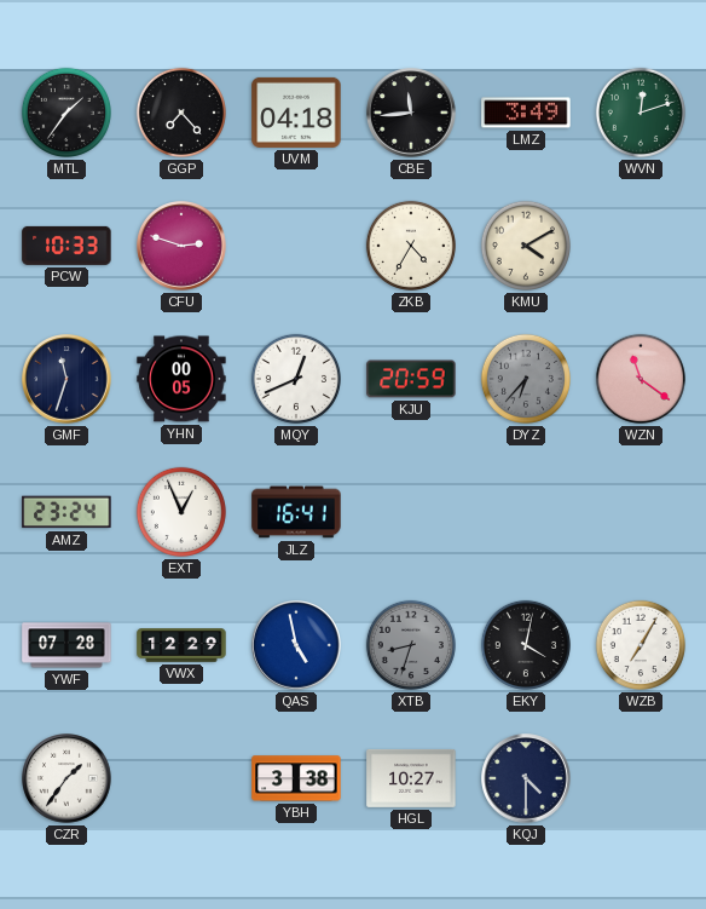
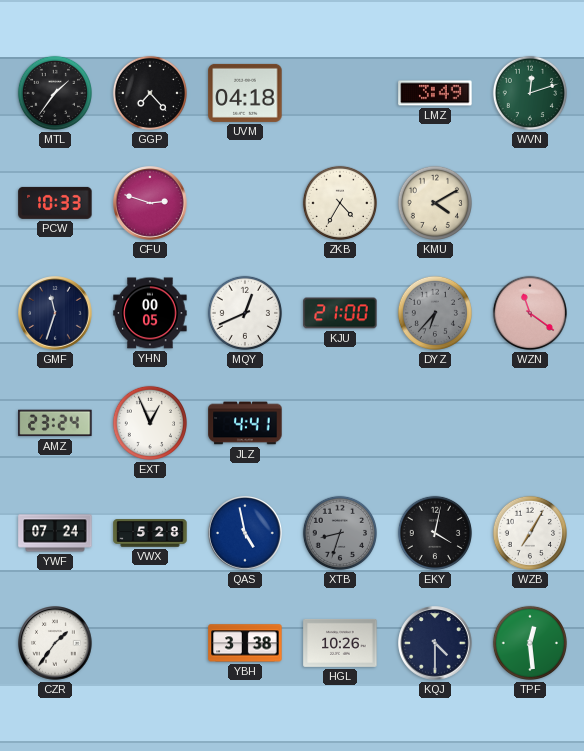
CBE: 11:44 -> none
KJU: 20:59 -> 21:00
JLZ: 16:41 -> 4:41
YWF: 07:28 -> 07:24
VWX: 12:29 -> 5:28
HGL: 10:27 -> 10:26
TPF: none -> 12:29
